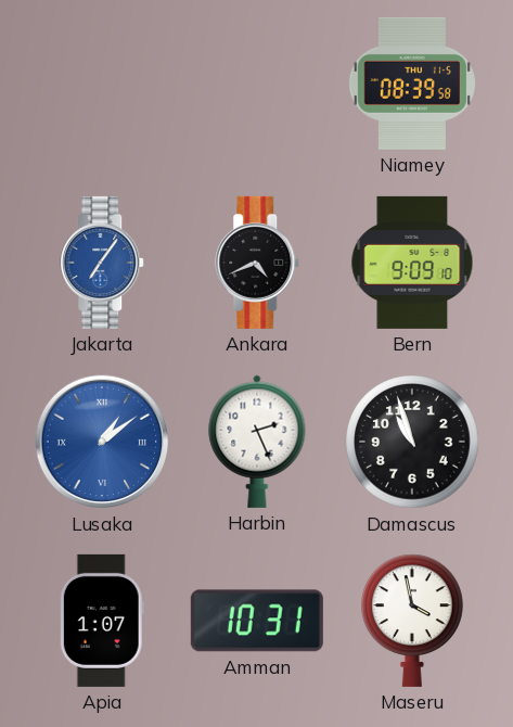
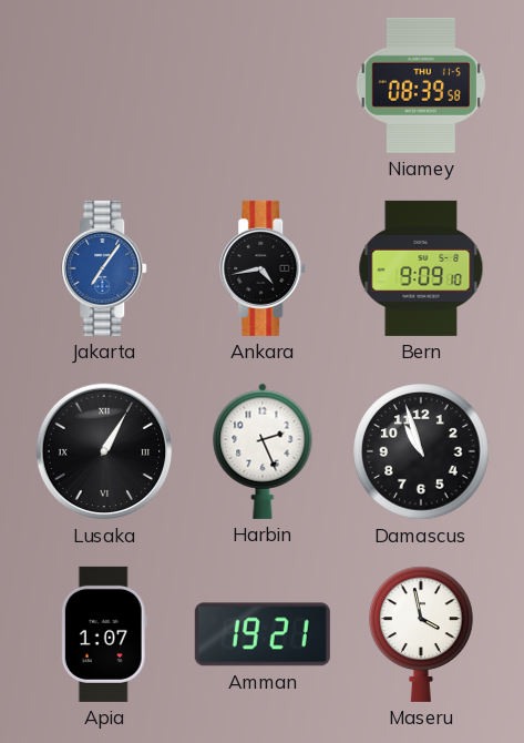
Ankara: 4:41 -> 4:43
Lusaka: 1:09 -> 1:05
Lusaka dial: blue -> black
Amman: 10:31 -> 19:21
